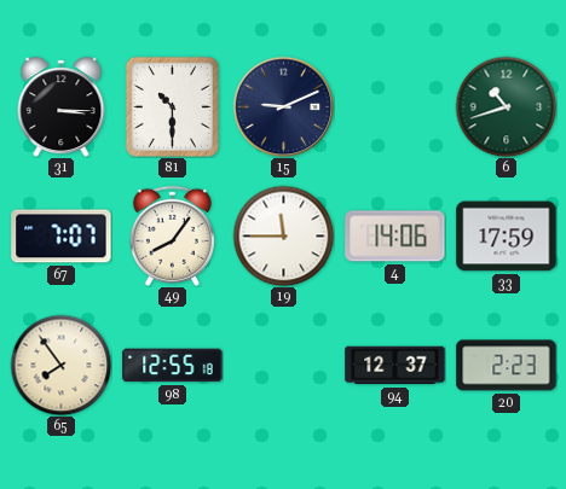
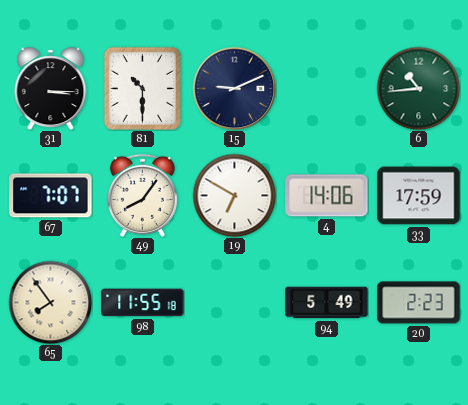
6: 10:42 -> 10:44
19: 11:45 -> 6:50
98: 12:55 -> 11:55
94: 12:37 -> 5:49
